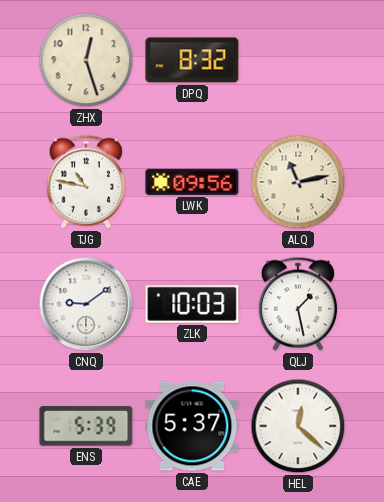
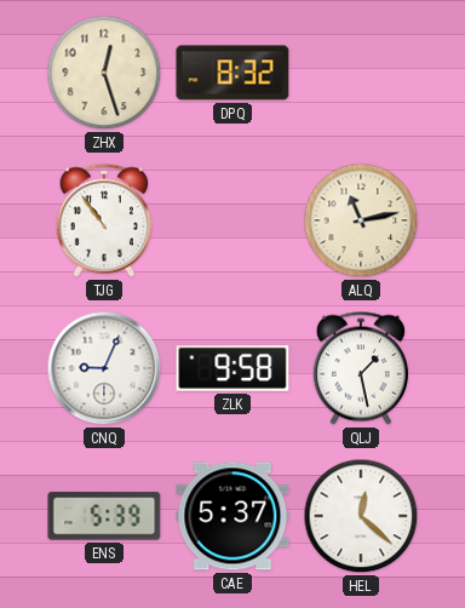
TJG: 10:47 -> 10:54
LWK: 09:56 -> none
CNQ: 9:09 -> 9:04
ZLK: 10:03 -> 9:58
